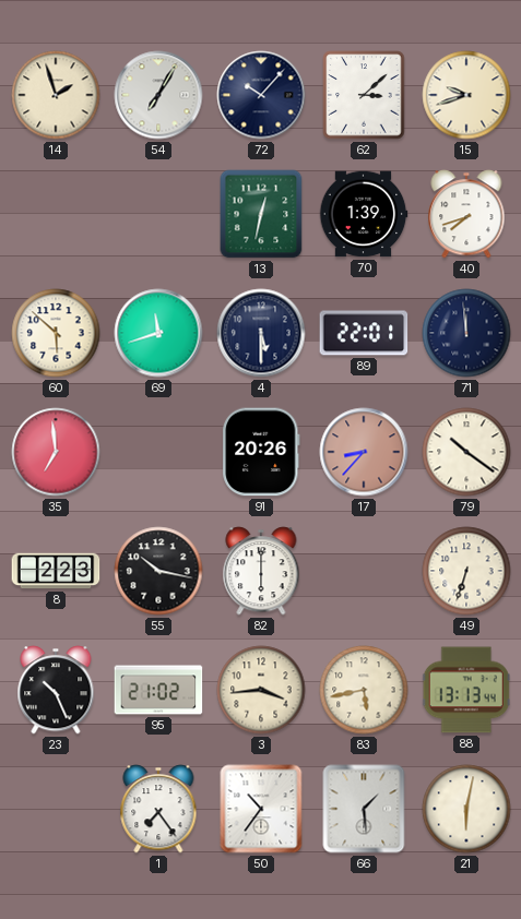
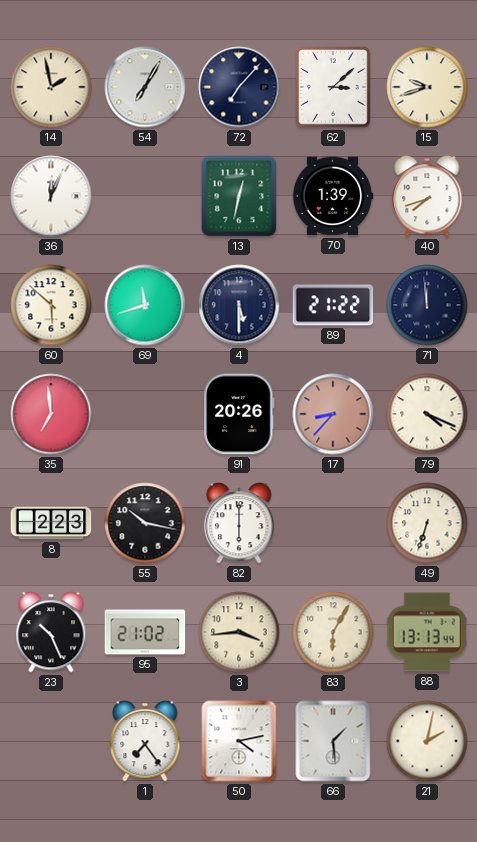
14: 1:57 -> 1:58
72: 10:07 -> 7:07
36: none -> 12:04
89: 22:01 -> 21:22
79: 10:21 -> 4:19
83: 5:43 -> 6:05
50: 10:36 -> 4:13
21: 6:02 -> 2:02
